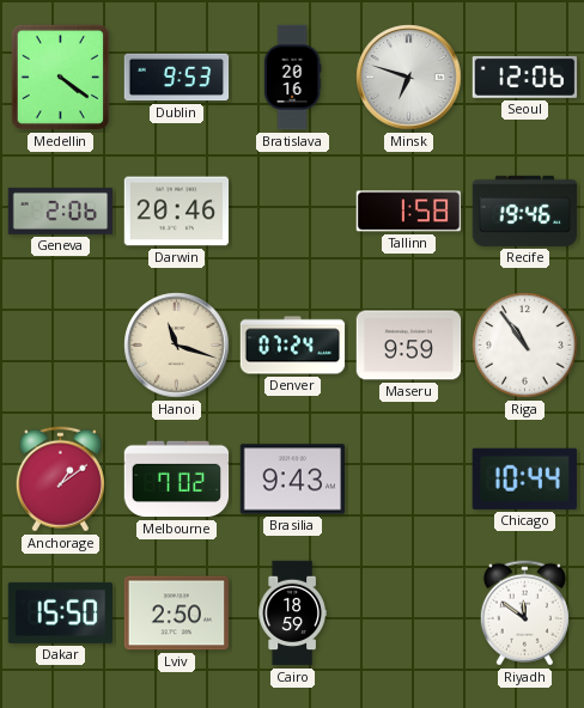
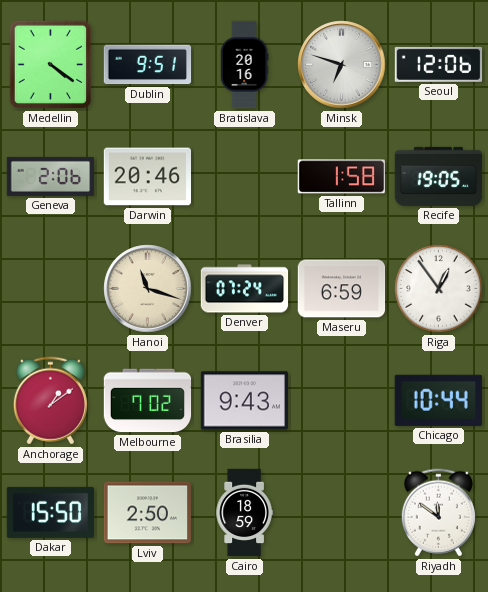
Dublin: 9:53 -> 9:51
Recife: 19:46 -> 19:05
Maseru: 9:59 -> 6:59
Riga: 10:54 -> 12:54
